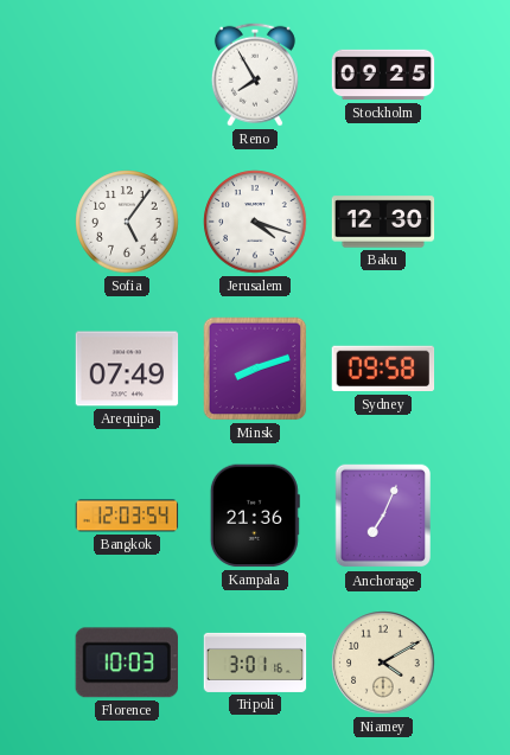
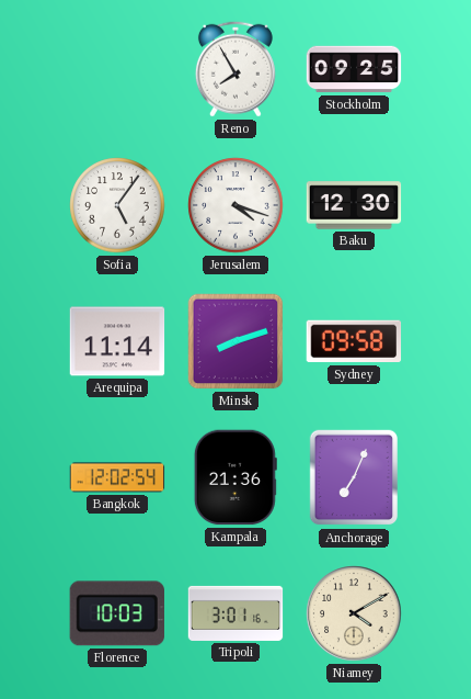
Arequipa: 07:49 -> 11:14
Bangkok: 12:03 -> 12:02
